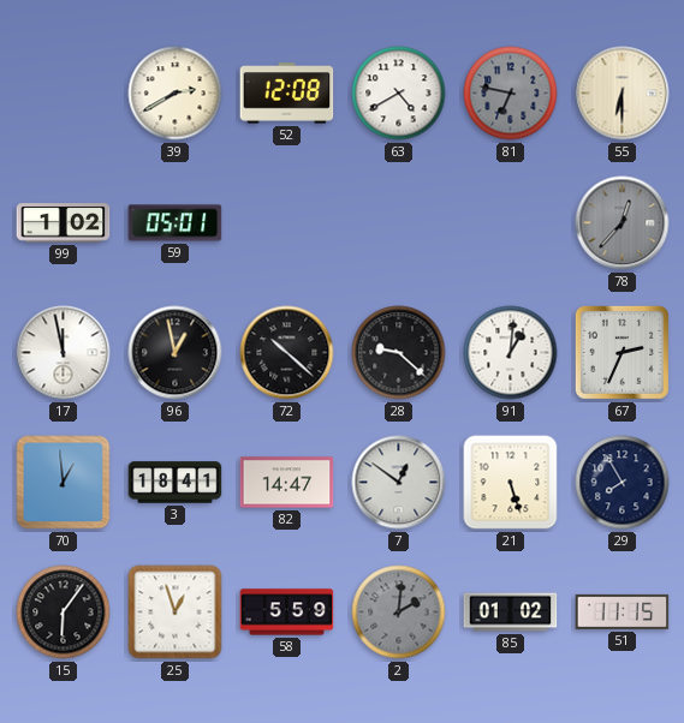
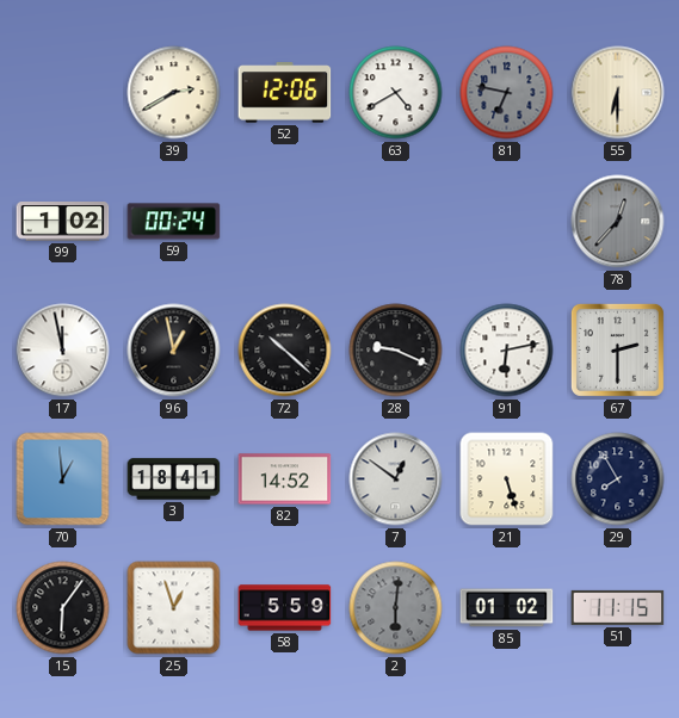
52: 12:08 -> 12:06
59: 05:01 -> 00:24
28: 9:22 -> 9:19
91: 1:01 -> 6:13
67: 2:34 -> 2:30
82: 14:47 -> 14:52
2: 2:01 -> 6:01
